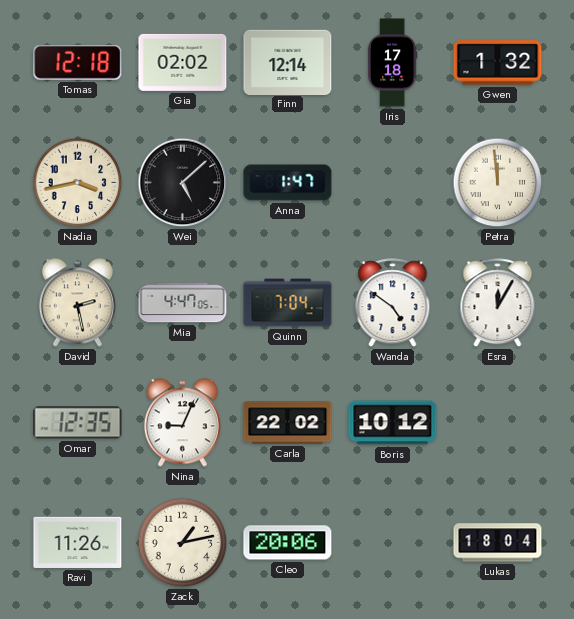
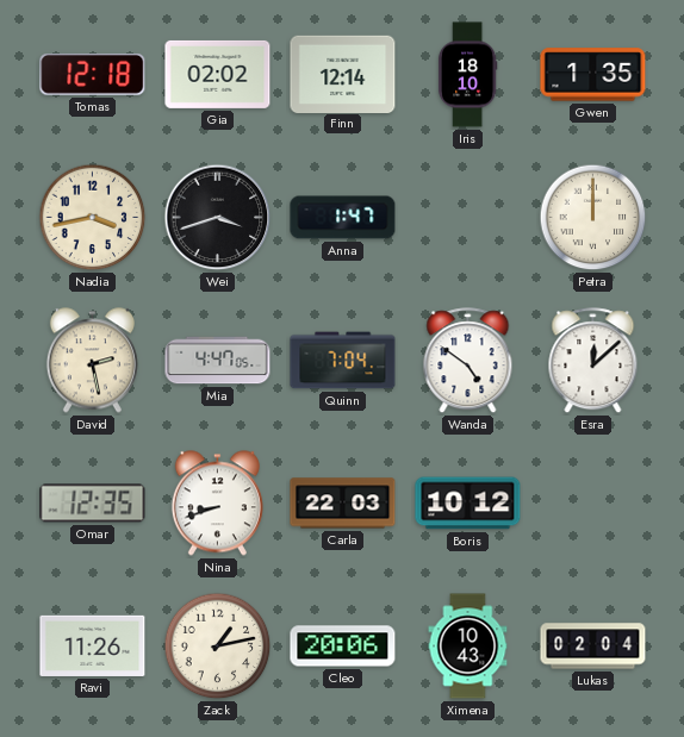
Iris: 17:18 -> 18:10
Gwen: 1:32 -> 1:35
Wei: 5:08 -> 3:42
Petra: 11:59 -> 12:00
Esra: 12:05 -> 12:08
Nina: 9:04 -> 8:42
Carla: 22:02 -> 22:03
Ximena: none -> 10:43
Lukas: 18:04 -> 02:04
